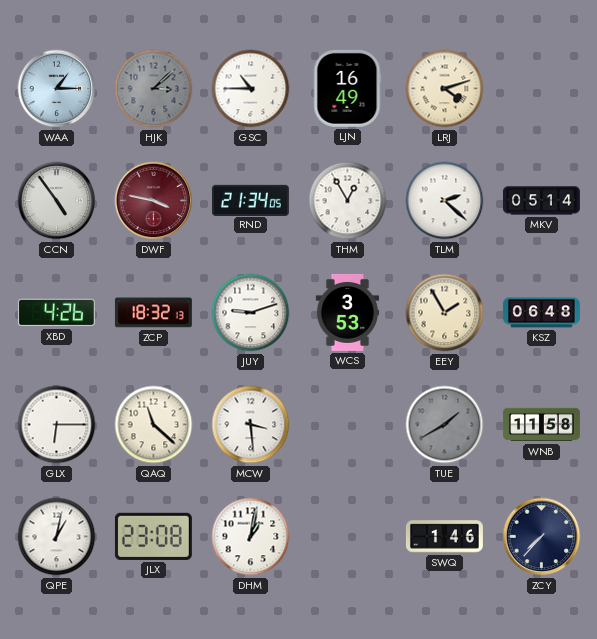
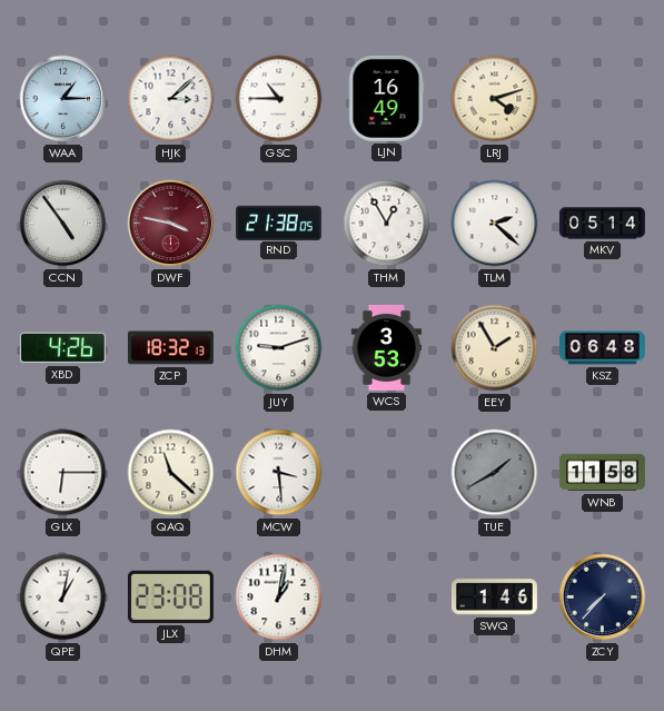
HJK dial: grey -> white
RND: 21:34 -> 21:38
